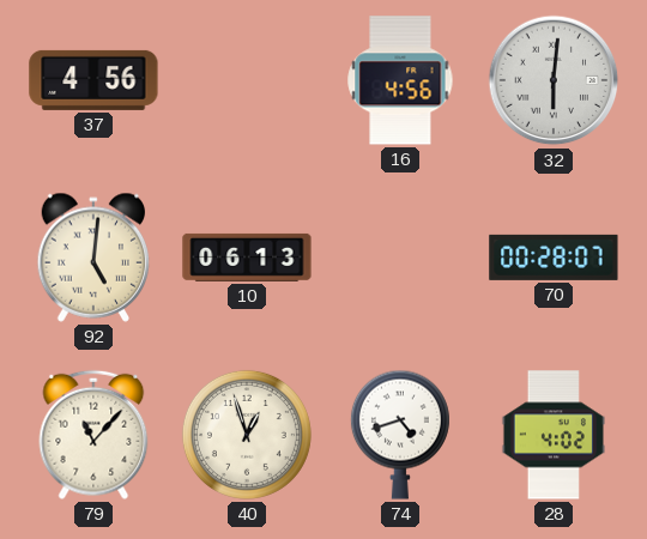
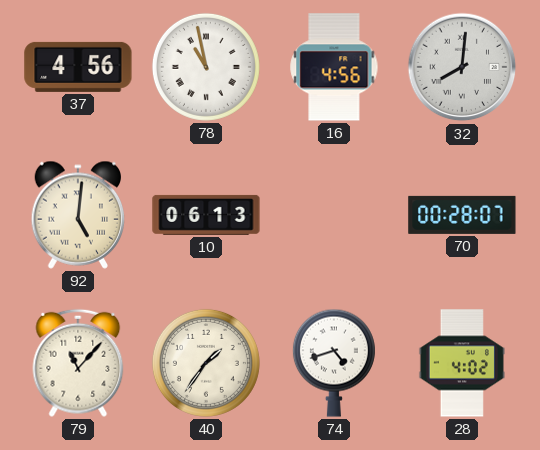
78: none -> 10:58
32: 6:01 -> 8:01
40: 12:57 -> 1:36
